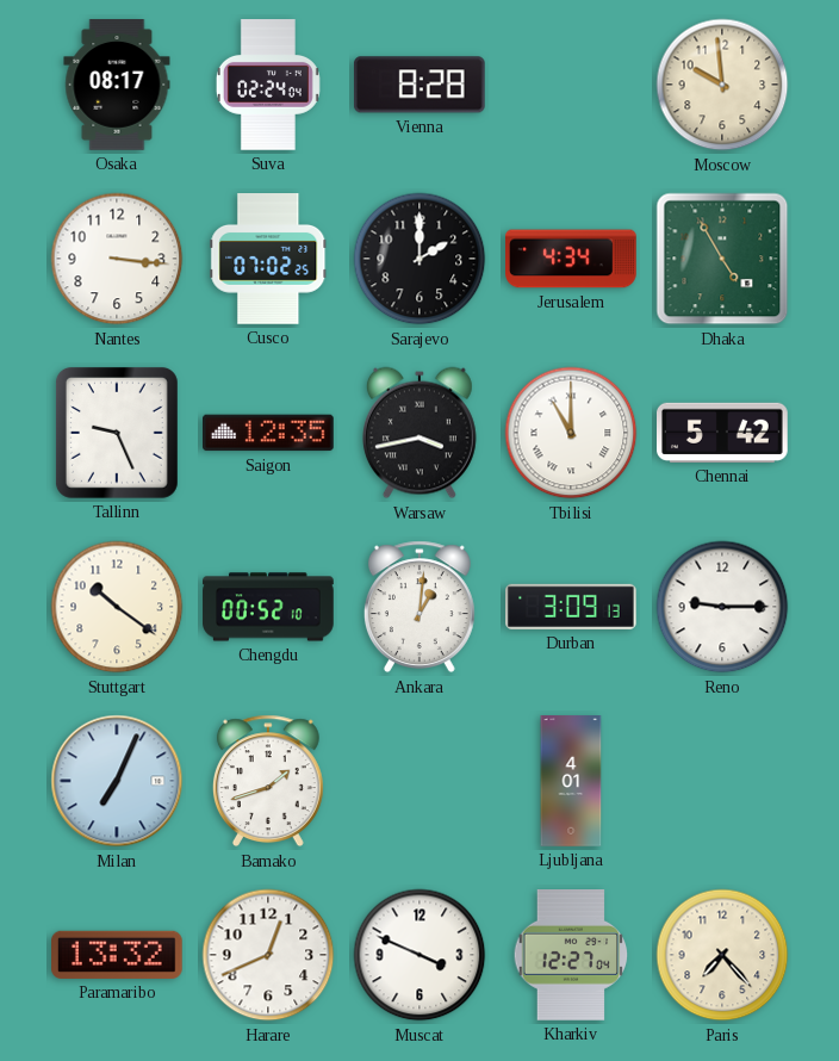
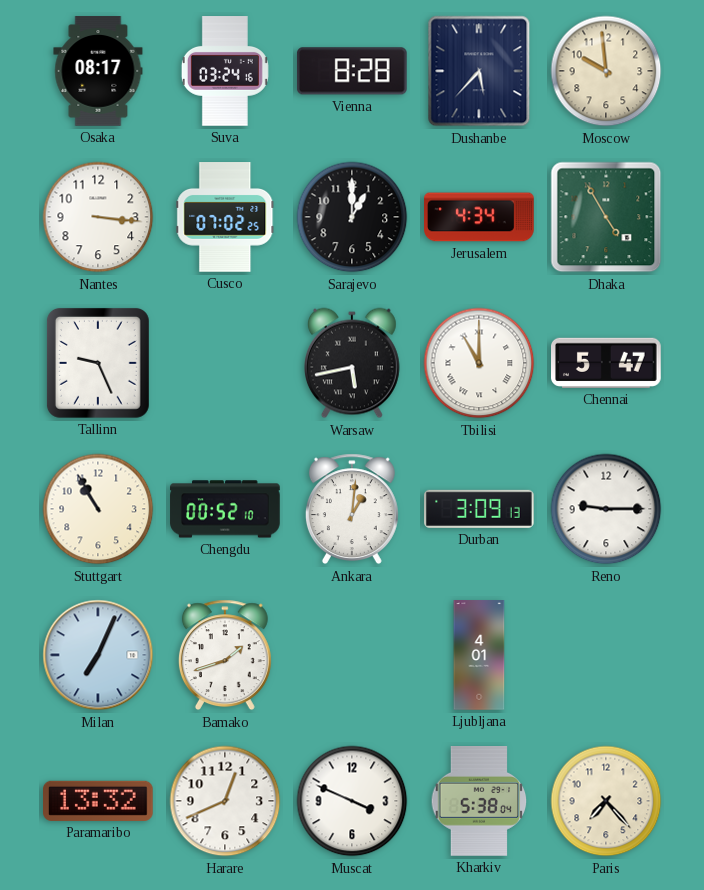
Suva: 02:24 -> 03:24
Dushanbe: none -> 5:37
Sarajevo: 2:00 -> 1:00
Saigon: 12:35 -> none
Warsaw: 3:43 -> 5:43
Chennai: 5:42 -> 5:47
Stuttgart: 10:21 -> 10:55
Kharkiv: 12:27 -> 5:38
